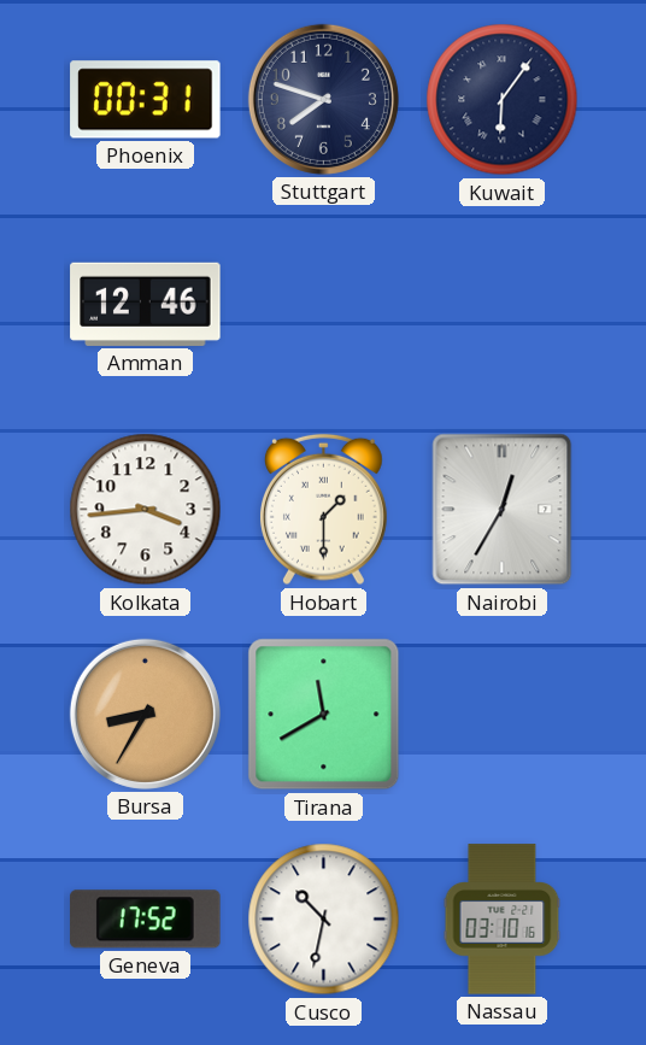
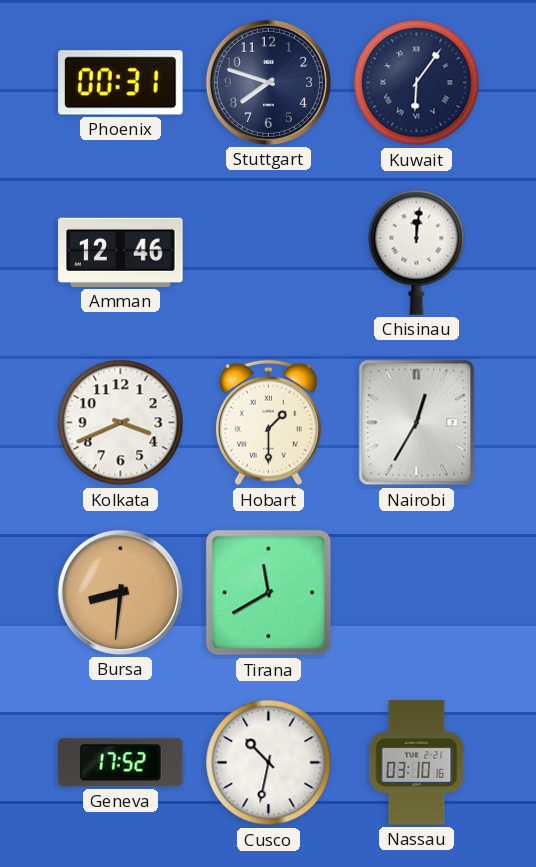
Chisinau: none -> 12:01
Kolkata: 3:44 -> 3:41
Bursa: 8:35 -> 8:31
